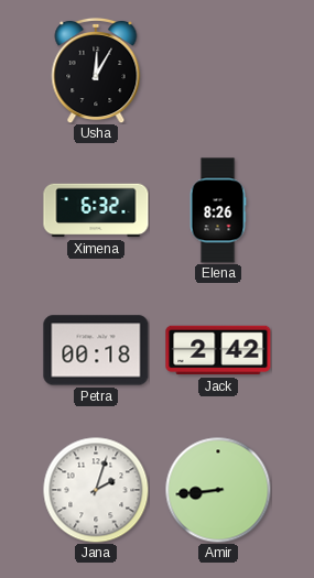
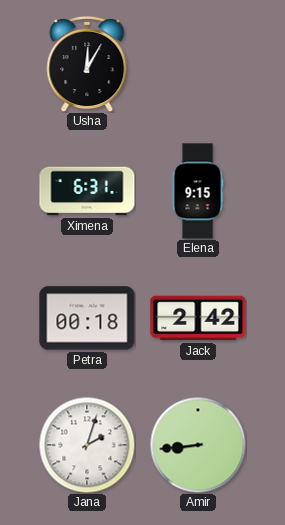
Ximena: 6:32 -> 6:31
Elena: 8:26 -> 9:15
